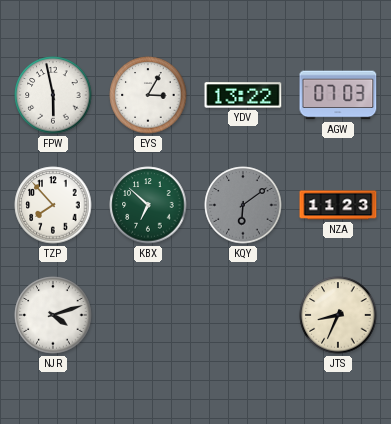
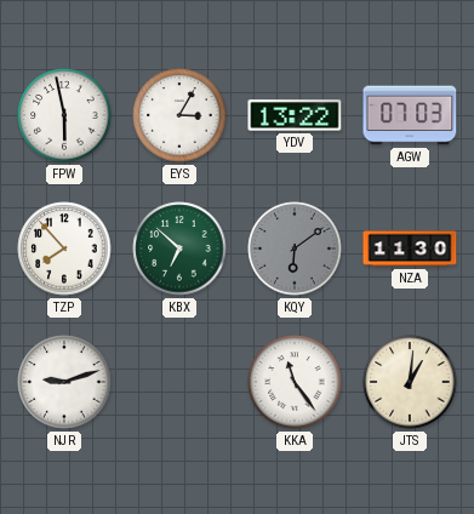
NZA: 11:23 -> 11:30
NJR: 4:12 -> 9:12
KKA: none -> 11:24
JTS: 8:34 -> 1:01
